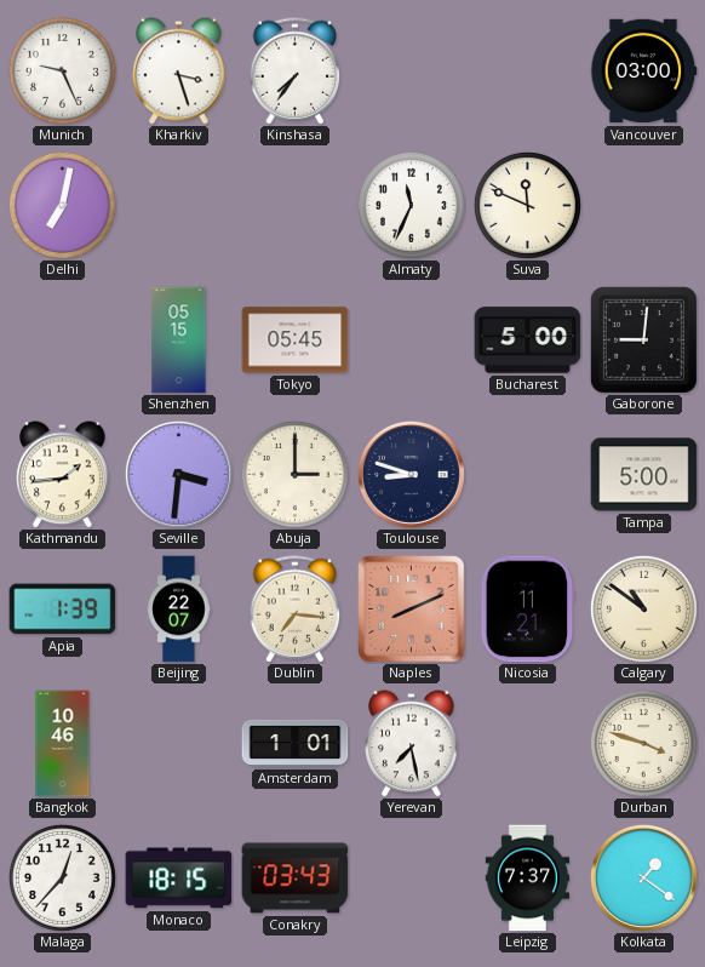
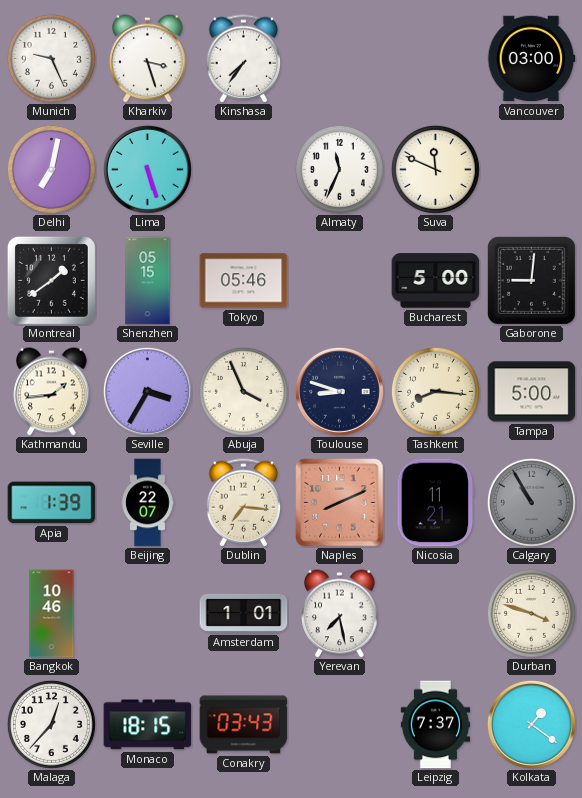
Lima: none -> 5:27
Montreal: none -> 1:39
Tokyo: 05:45 -> 05:46
Seville: 3:31 -> 3:35
Abuja: 3:00 -> 3:56
Tashkent: none -> 8:16
Calgary: 10:51 -> 10:55
Calgary dial: cream -> grey
